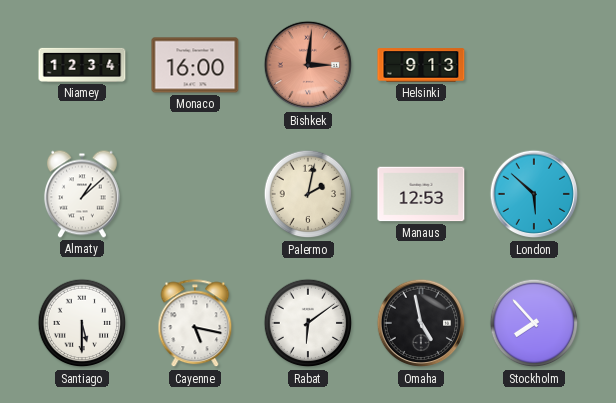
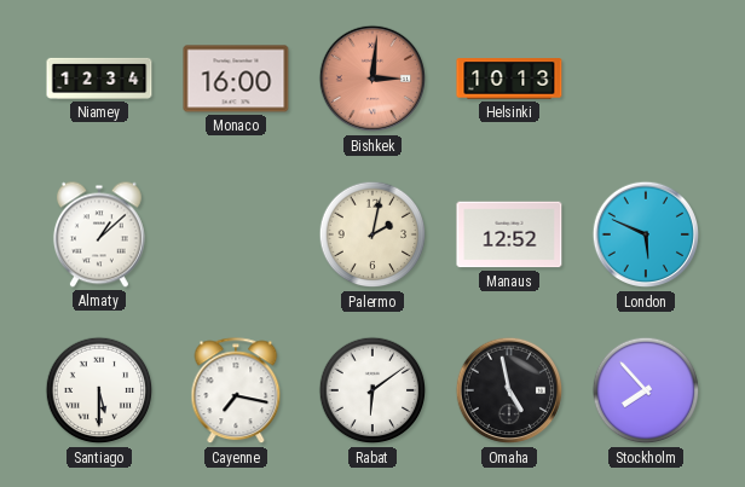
Helsinki: 9:13 -> 10:13
Manaus: 12:53 -> 12:52
London: 5:52 -> 5:49
Cayenne: 5:17 -> 7:17
